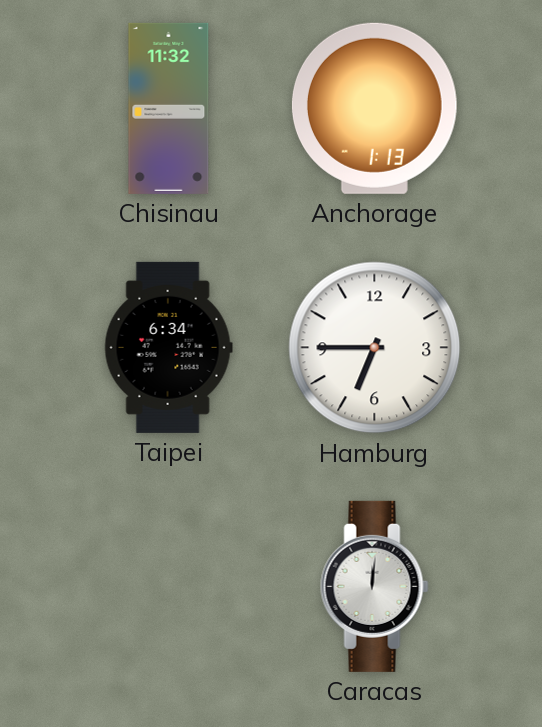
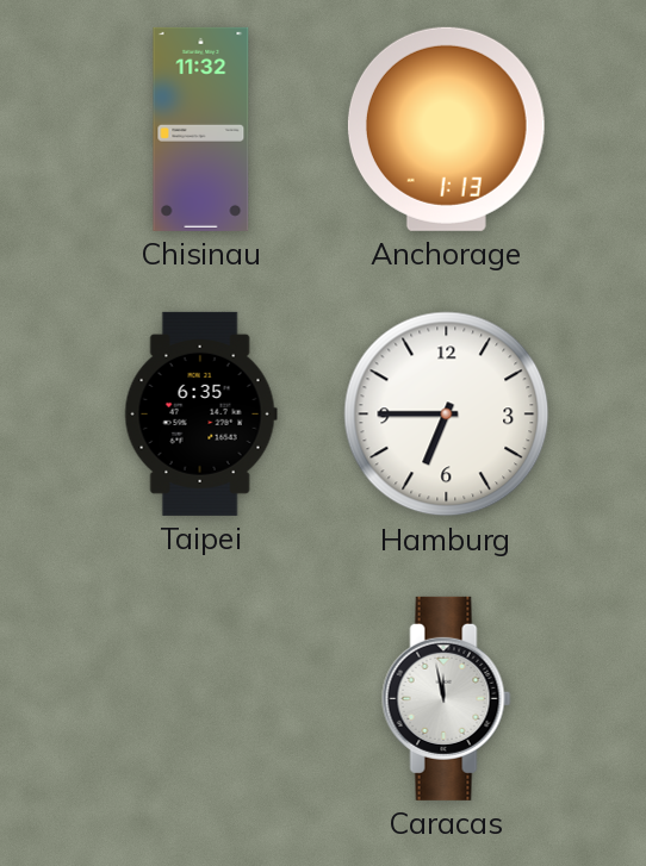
Taipei: 6:34 -> 6:35
Caracas: 12:01 -> 11:58
